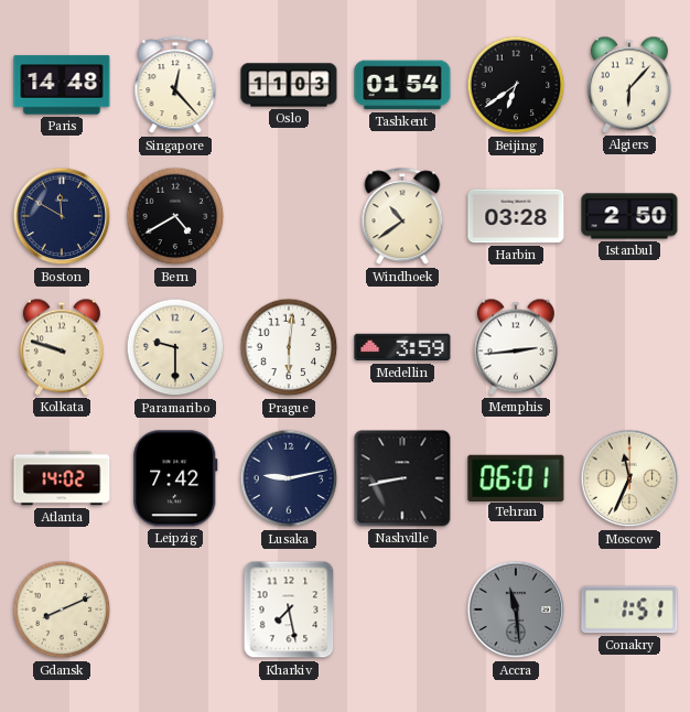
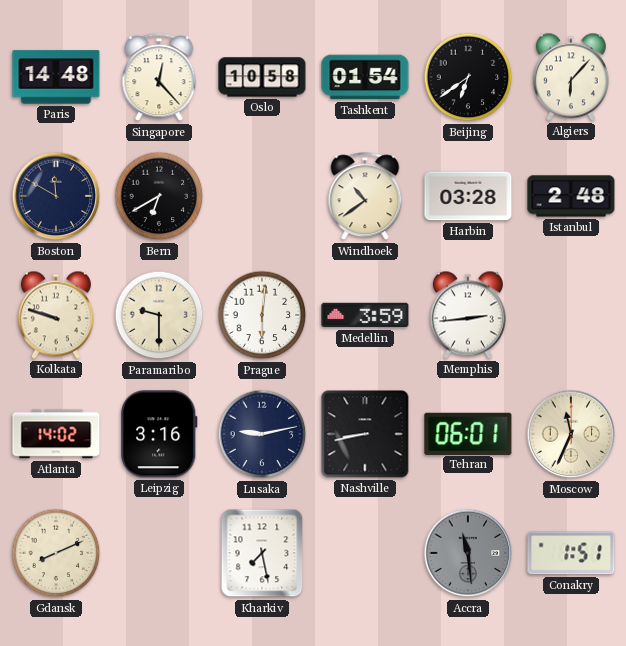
Oslo: 11:03 -> 10:58
Bern: 4:40 -> 6:40
Istanbul: 2:50 -> 2:48
Leipzig: 7:42 -> 3:16
